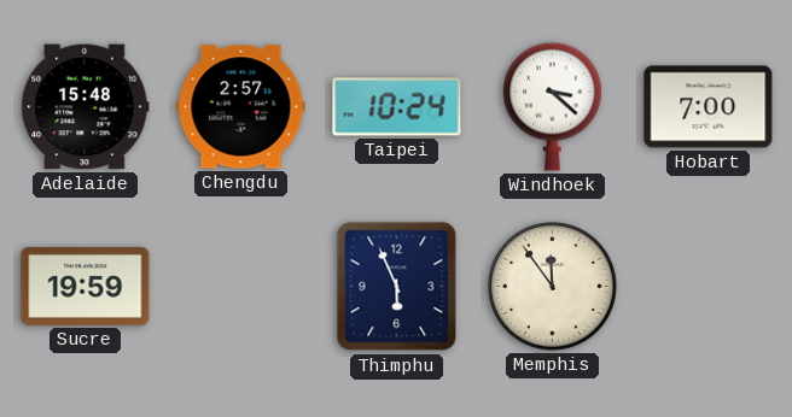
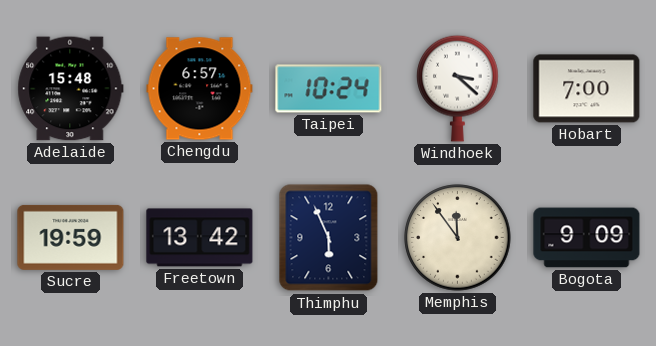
Chengdu: 2:57 -> 6:57
Freetown: none -> 13:42
Bogota: none -> 9:09
